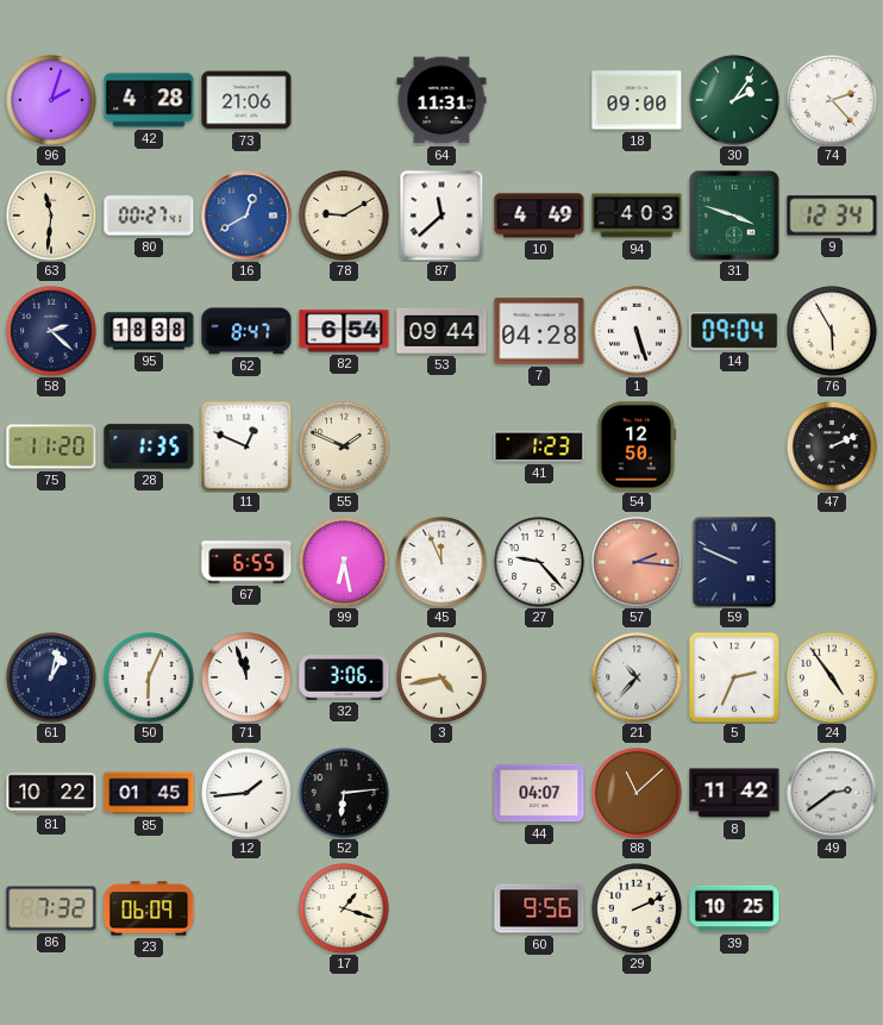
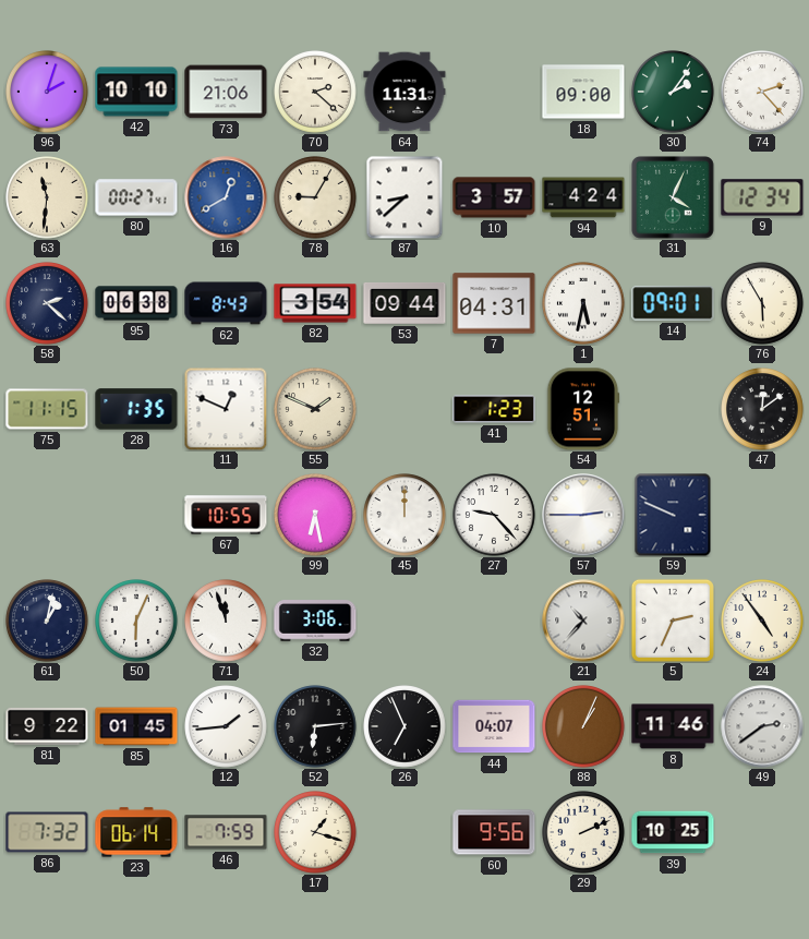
42: 4:28 -> 10:10
70: none -> 2:22
78: 9:10 -> 9:05
87: 11:38 -> 8:38
10: 4:49 -> 3:57
94: 4:03 -> 4:24
31: 3:48 -> 4:04
95: 18:38 -> 06:38
62: 8:47 -> 8:43
82: 6:54 -> 3:54
7: 04:28 -> 04:31
1: 5:27 -> 5:32
14: 09:04 -> 09:01
75: 11:20 -> 11:15
54: 12:50 -> 12:51
47: 2:11 -> 12:09
67: 6:55 -> 10:55
45: 11:56 -> 12:00
57: 2:16 -> 2:45
57 dial: salmon -> white
3: 4:43 -> none
81: 10:22 -> 9:22
26: none -> 6:56
88: 11:08 -> 1:04
8: 11:42 -> 11:46
23: 06:09 -> 06:14
46: none -> 7:59
